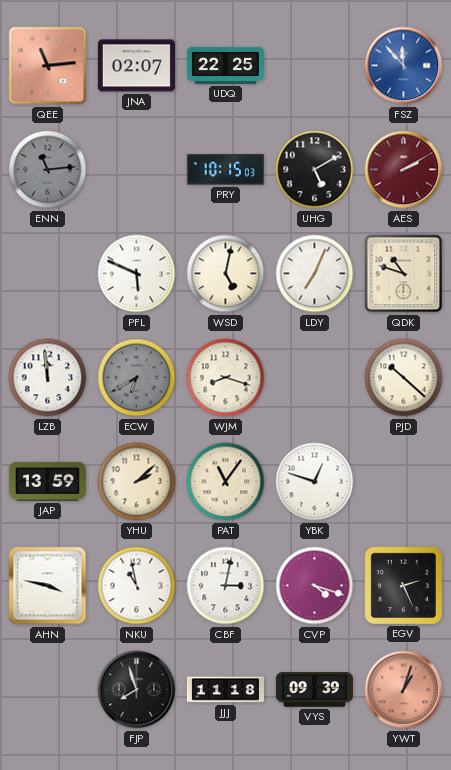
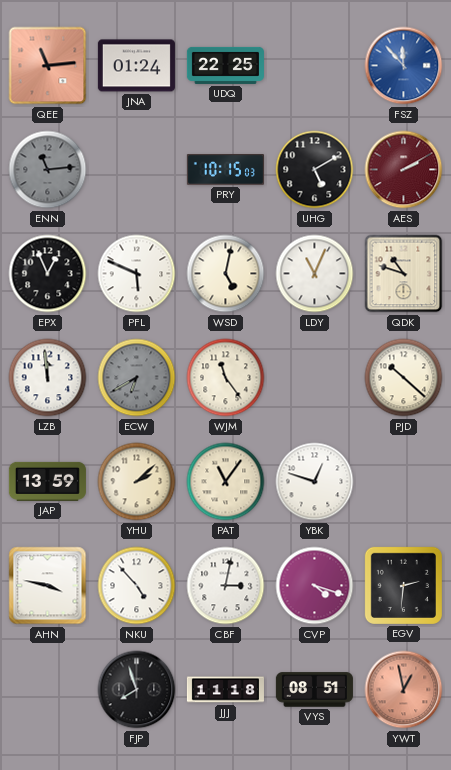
JNA: 02:07 -> 01:24
EPX: none -> 12:56
LDY: 7:04 -> 11:04
WJM: 8:18 -> 11:24
NKU: 10:58 -> 4:53
EGV: 2:26 -> 2:31
VYS: 09:39 -> 08:51
YWT: 1:03 -> 12:58
